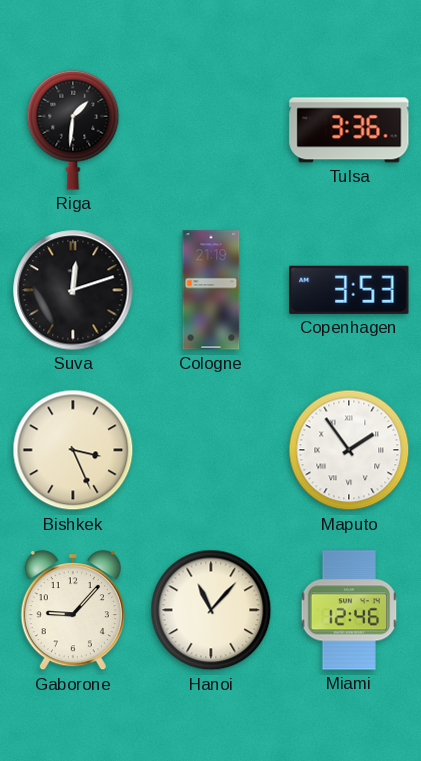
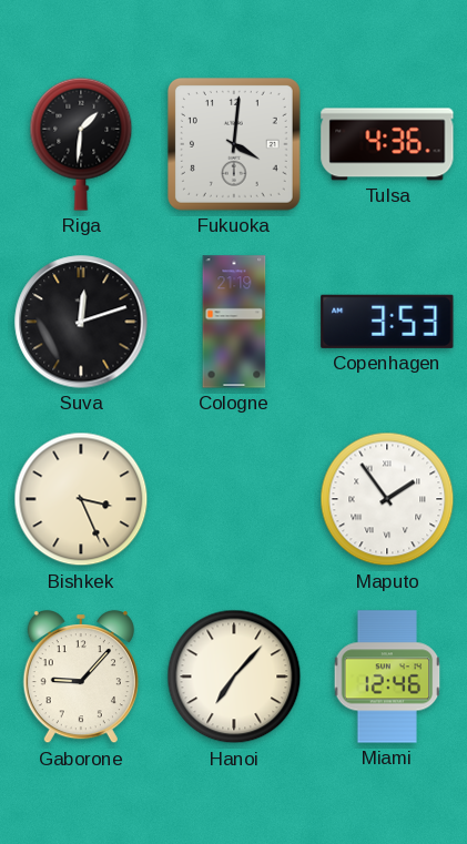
Fukuoka: none -> 4:01
Tulsa: 3:36 -> 4:36
Hanoi: 11:07 -> 7:07
